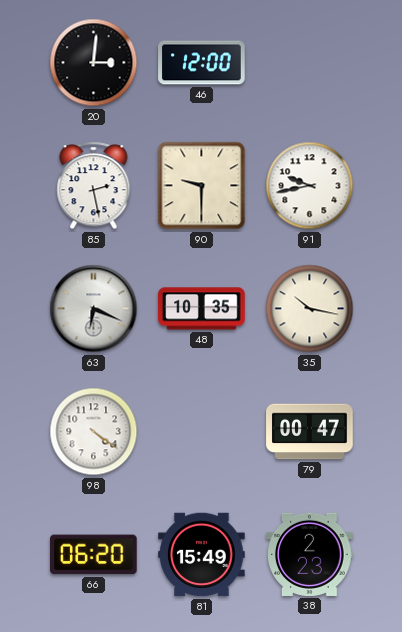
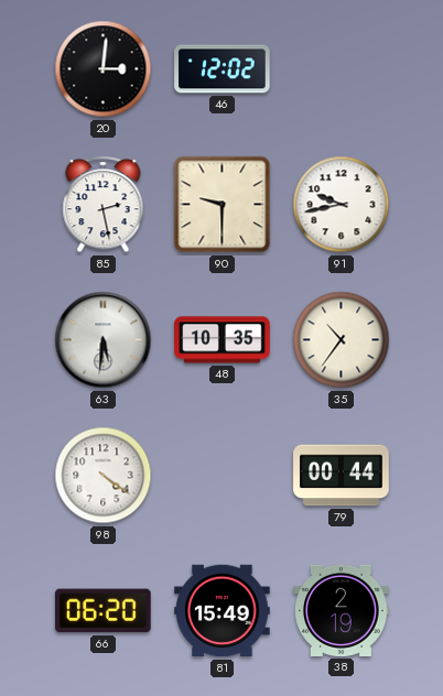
46: 12:00 -> 12:02
63: 6:19 -> 5:31
35: 10:17 -> 10:36
79: 00:47 -> 00:44
38: 2:23 -> 2:19
